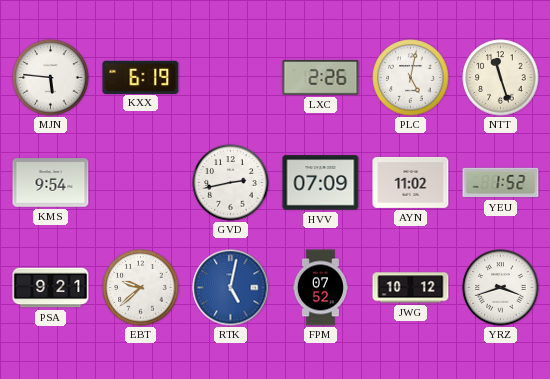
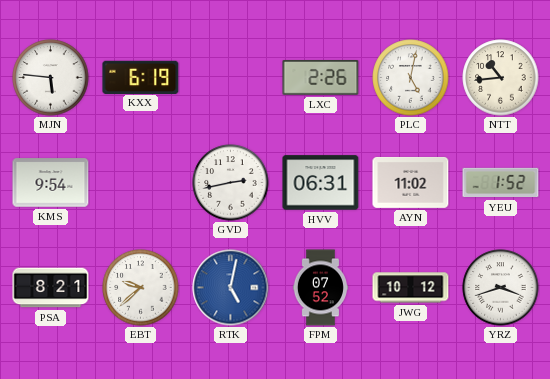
NTT: 11:27 -> 10:44
HVV: 07:09 -> 06:31
PSA: 9:21 -> 8:21
